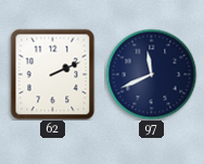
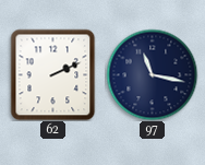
97: 11:41 -> 11:17
